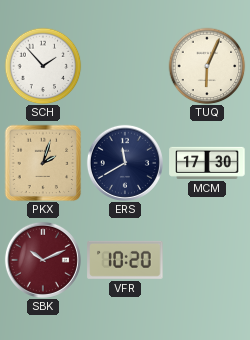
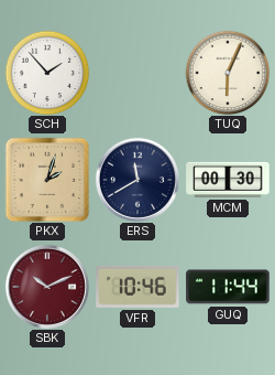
MCM: 17:30 -> 00:30
VFR: 10:20 -> 10:46
GUQ: none -> 11:44
